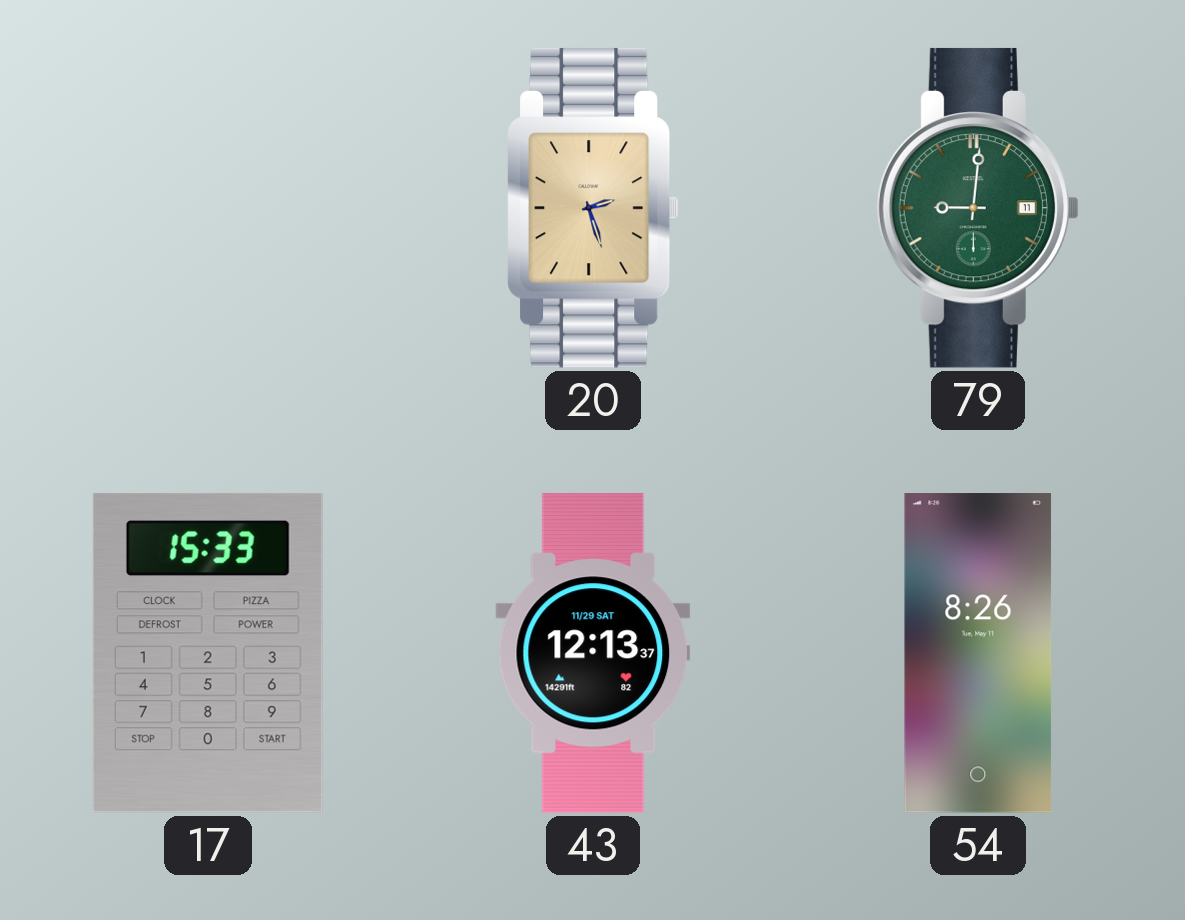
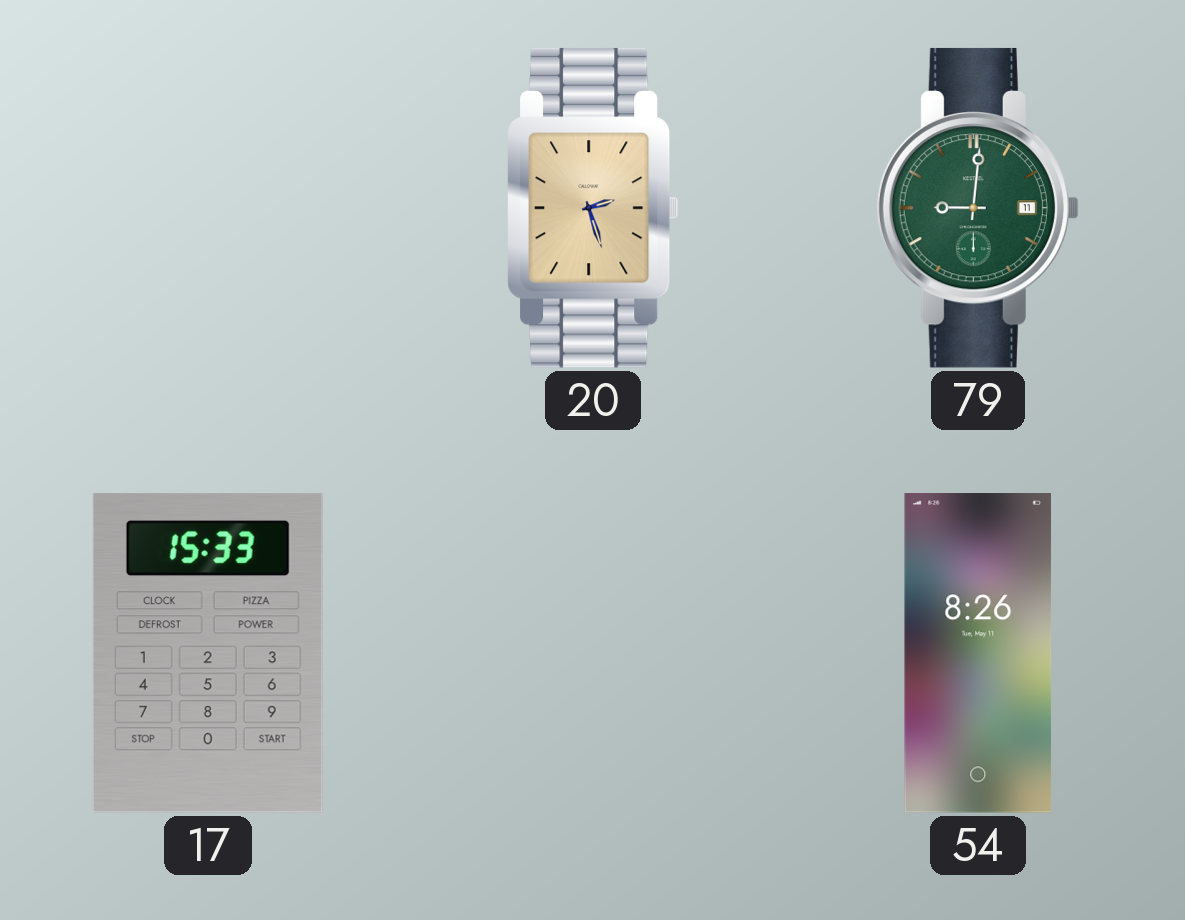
43: 12:13 -> none
